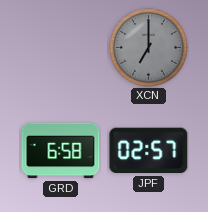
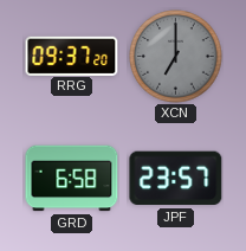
RRG: none -> 09:37
JPF: 02:57 -> 23:57
